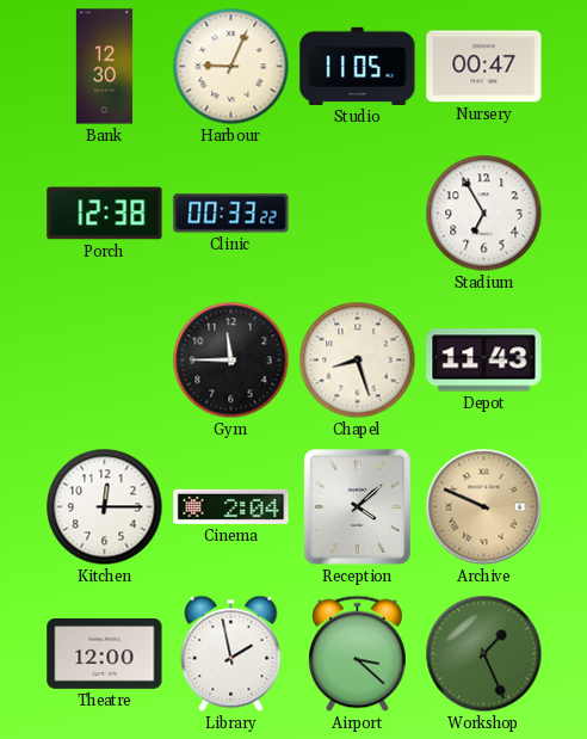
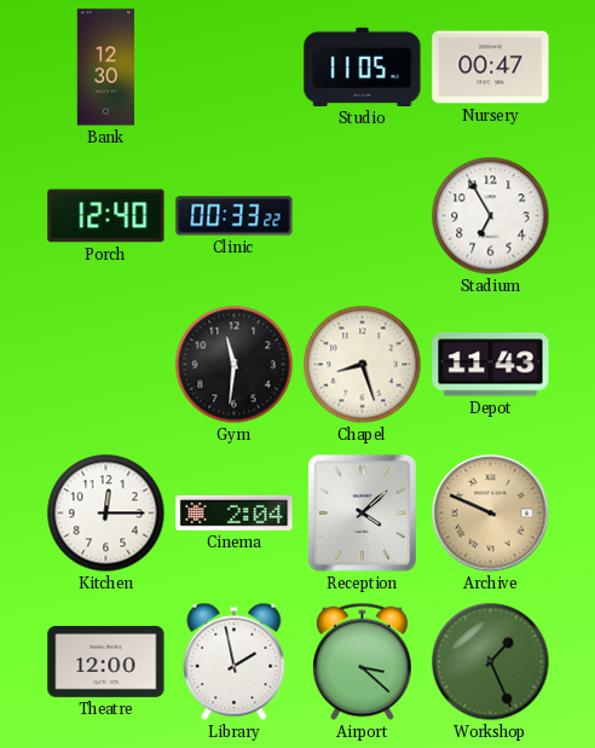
Harbour: 9:04 -> none
Porch: 12:38 -> 12:40
Gym: 11:45 -> 11:31
